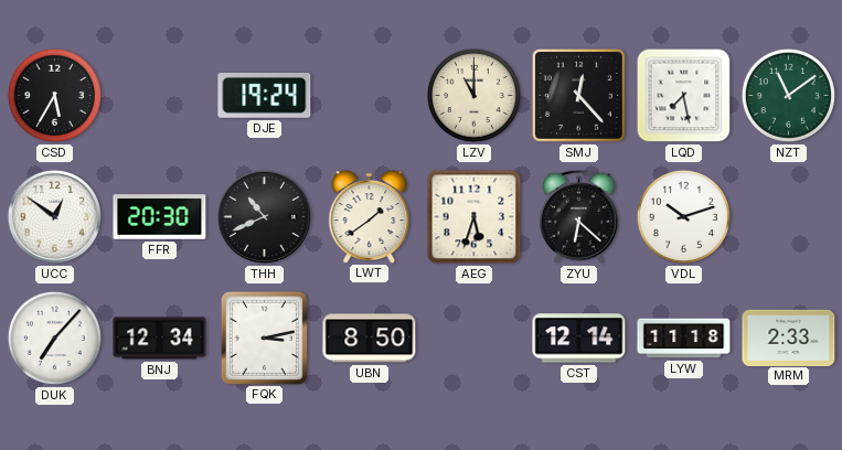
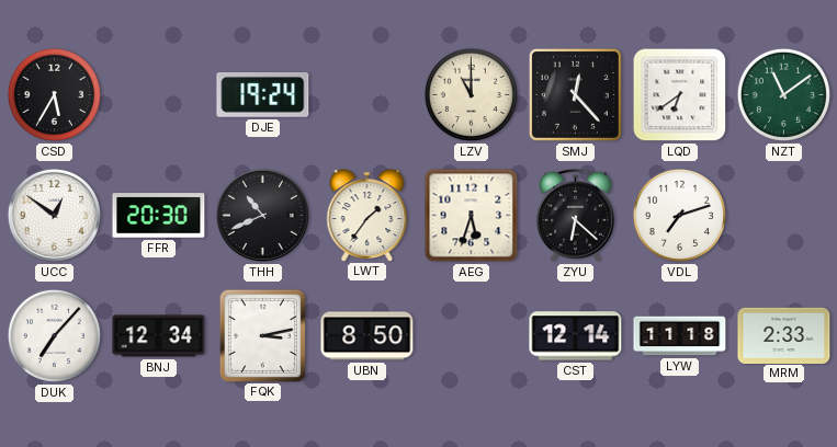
LQD: 7:28 -> 6:39
LWT: 1:39 -> 1:36
VDL: 10:12 -> 7:12
